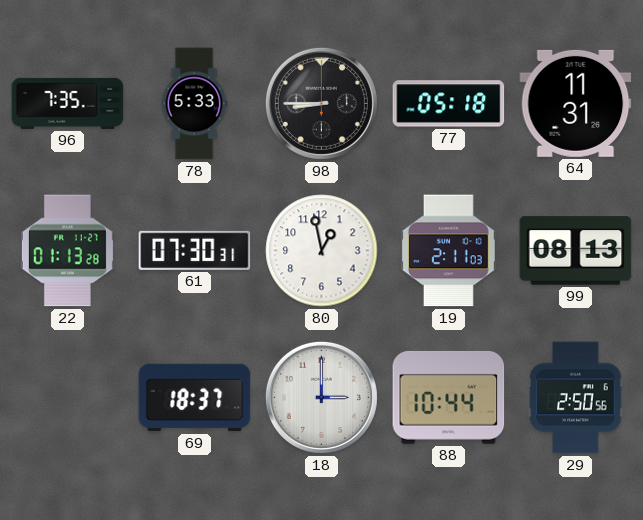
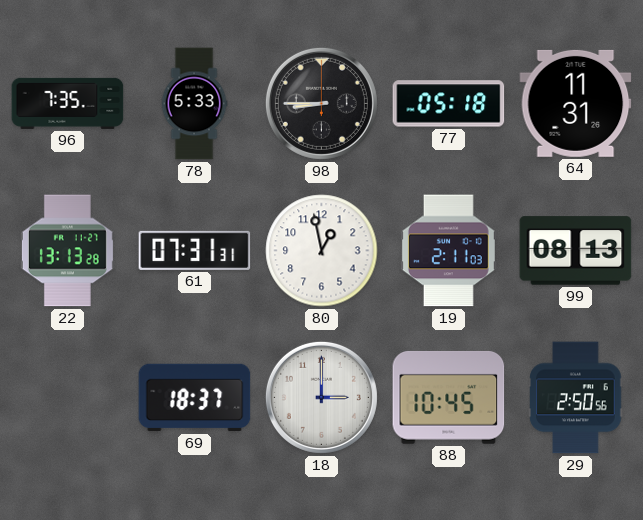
22: 01:13 -> 13:13
61: 07:30 -> 07:31
88: 10:44 -> 10:45
